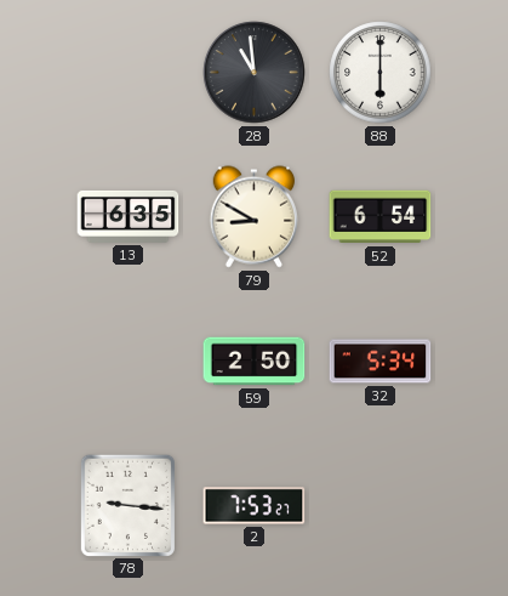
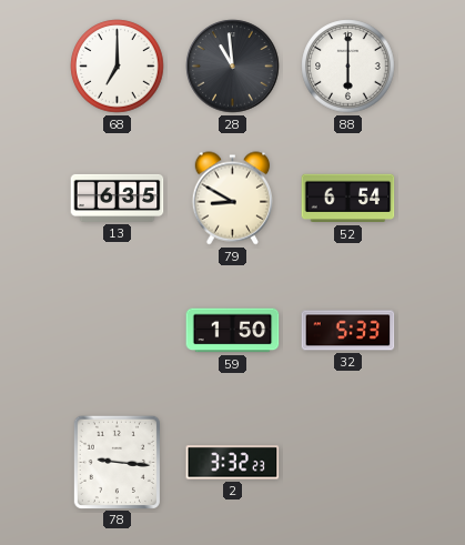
68: none -> 7:00
59: 2:50 -> 1:50
32: 5:34 -> 5:33
2: 7:53 -> 3:32
